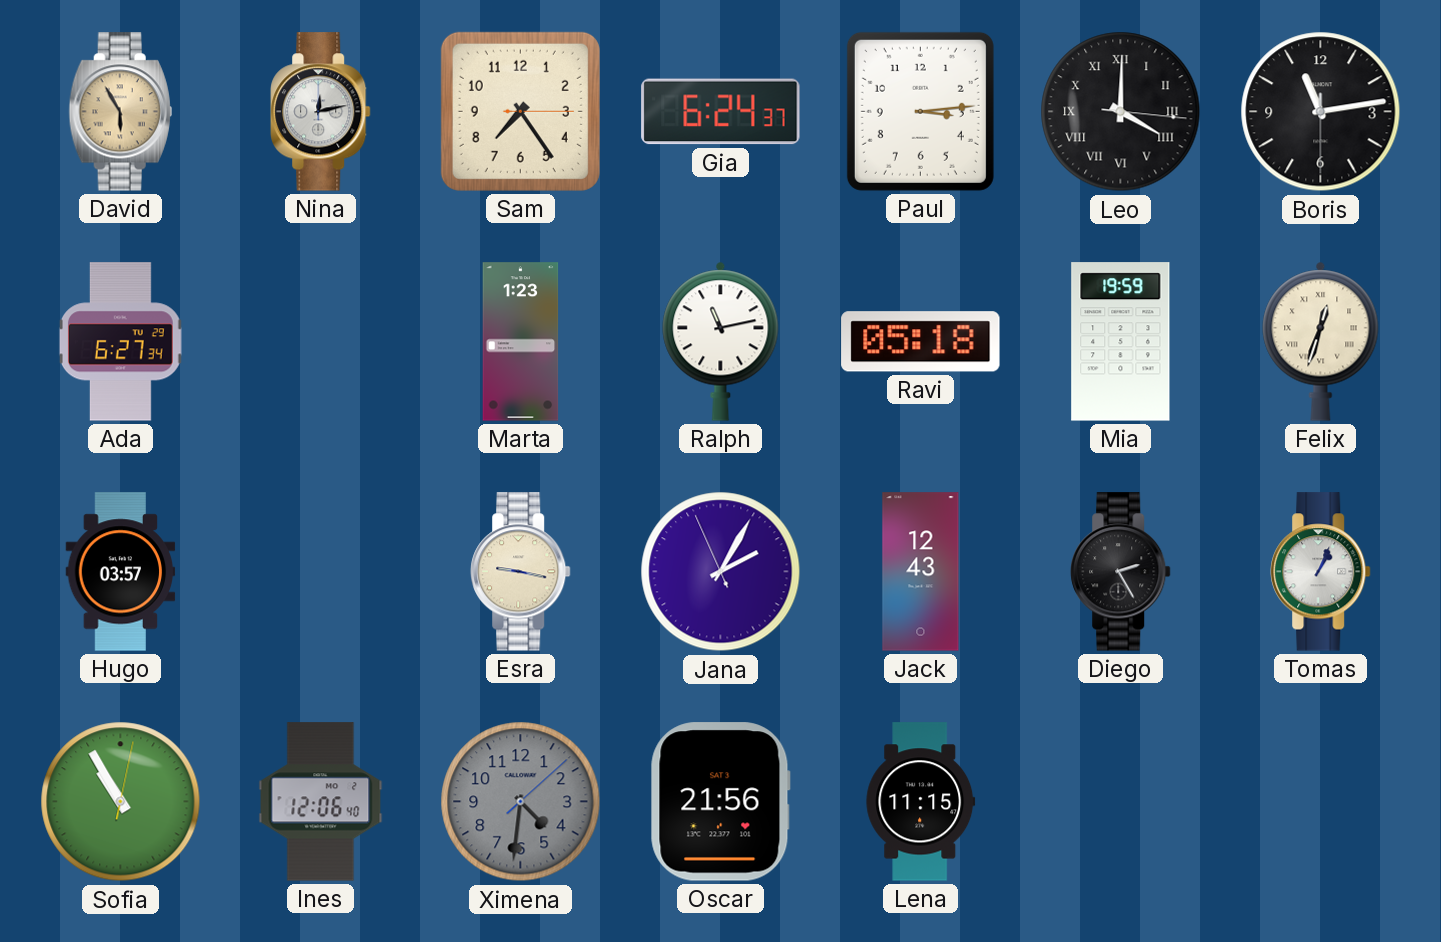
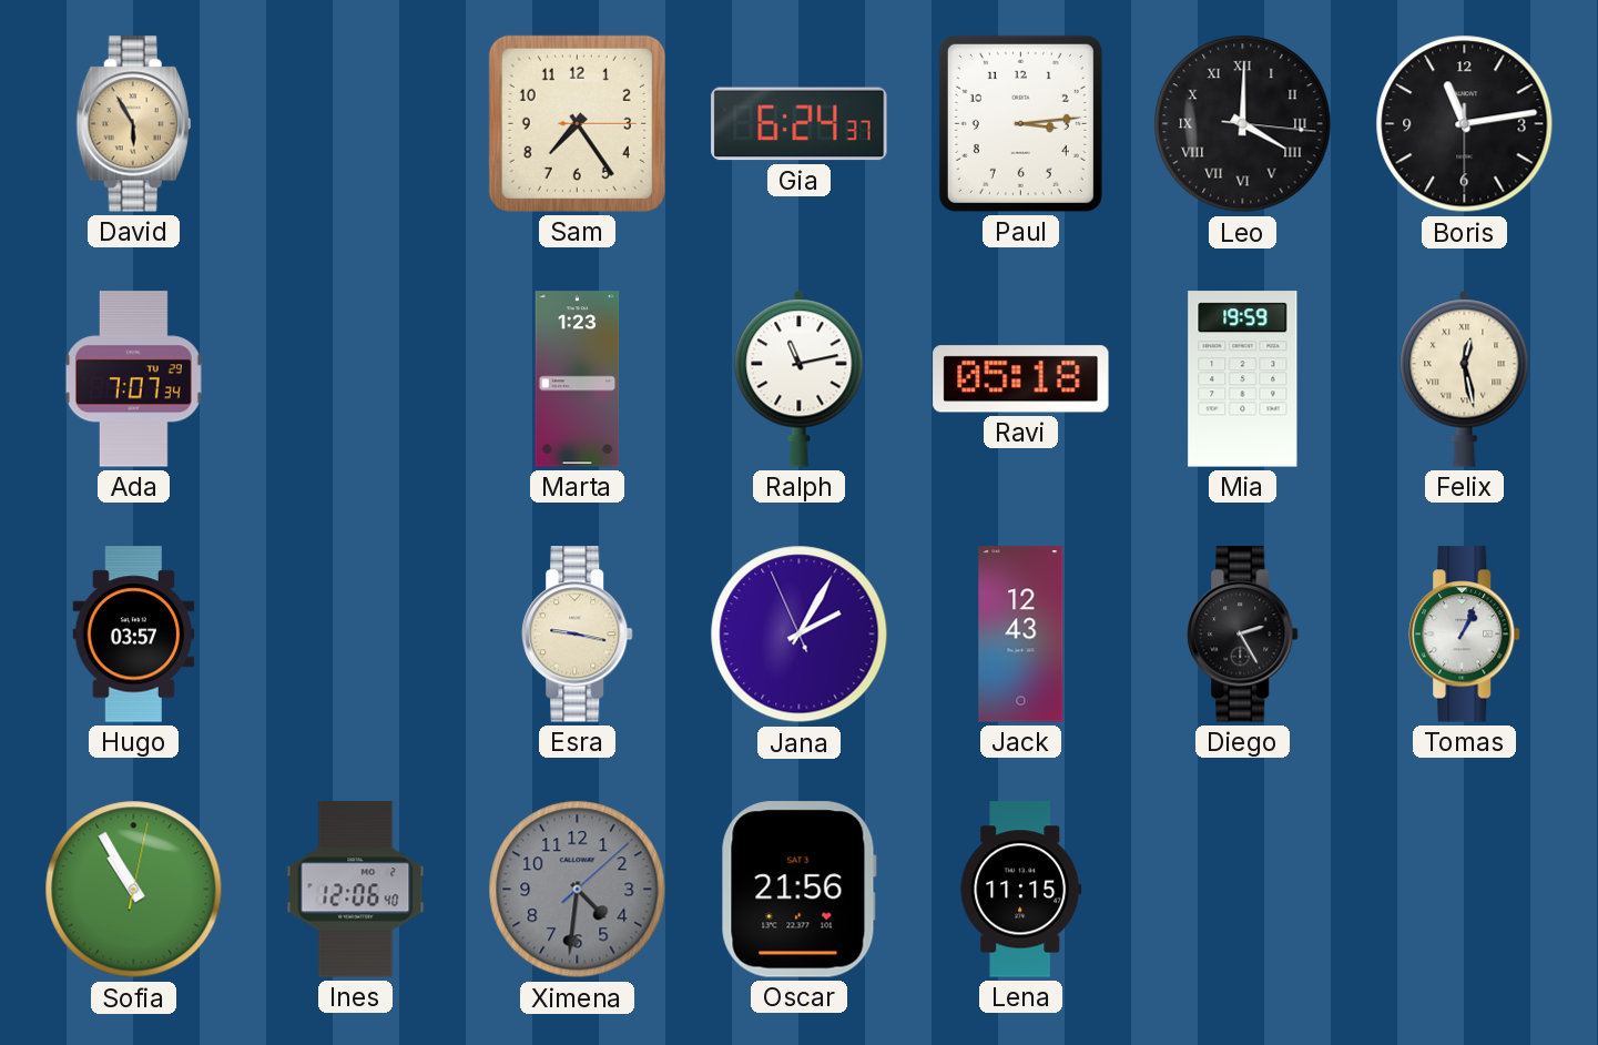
Nina: 12:13 -> none
Ada: 6:27 -> 7:07
Felix: 12:33 -> 12:28
